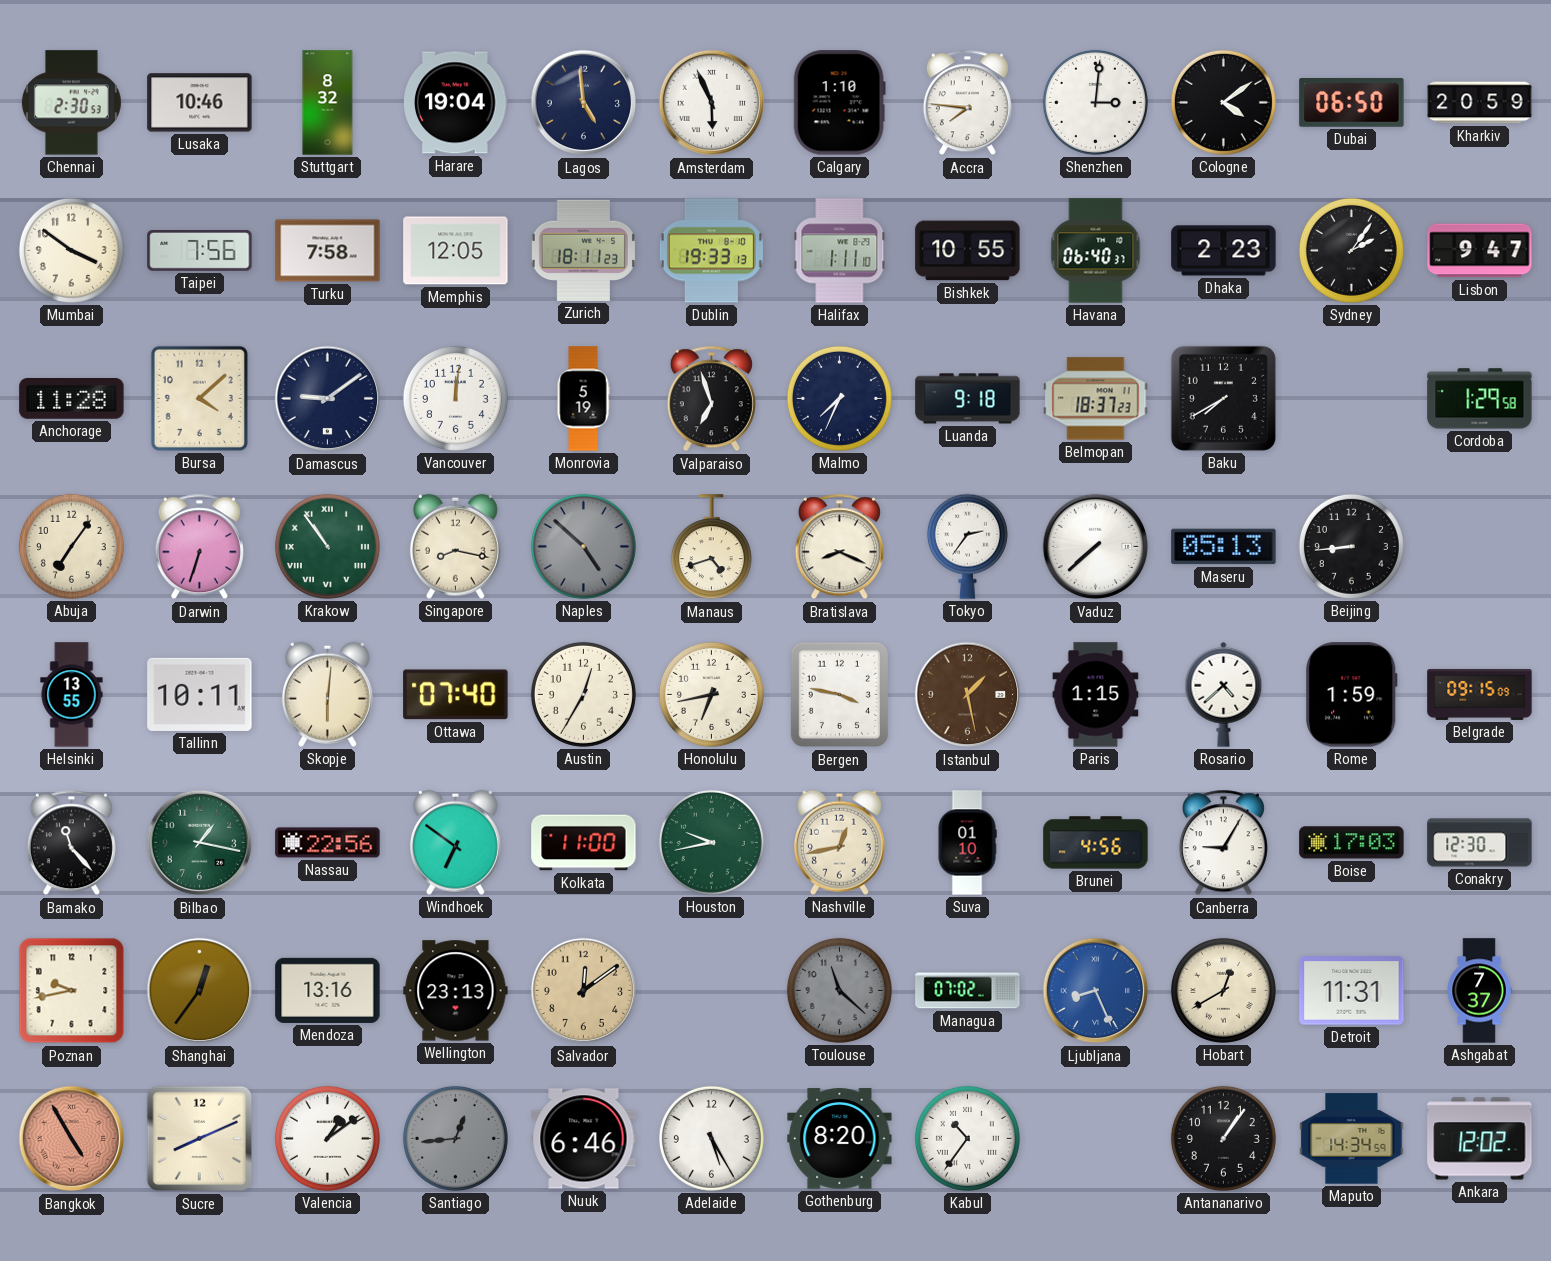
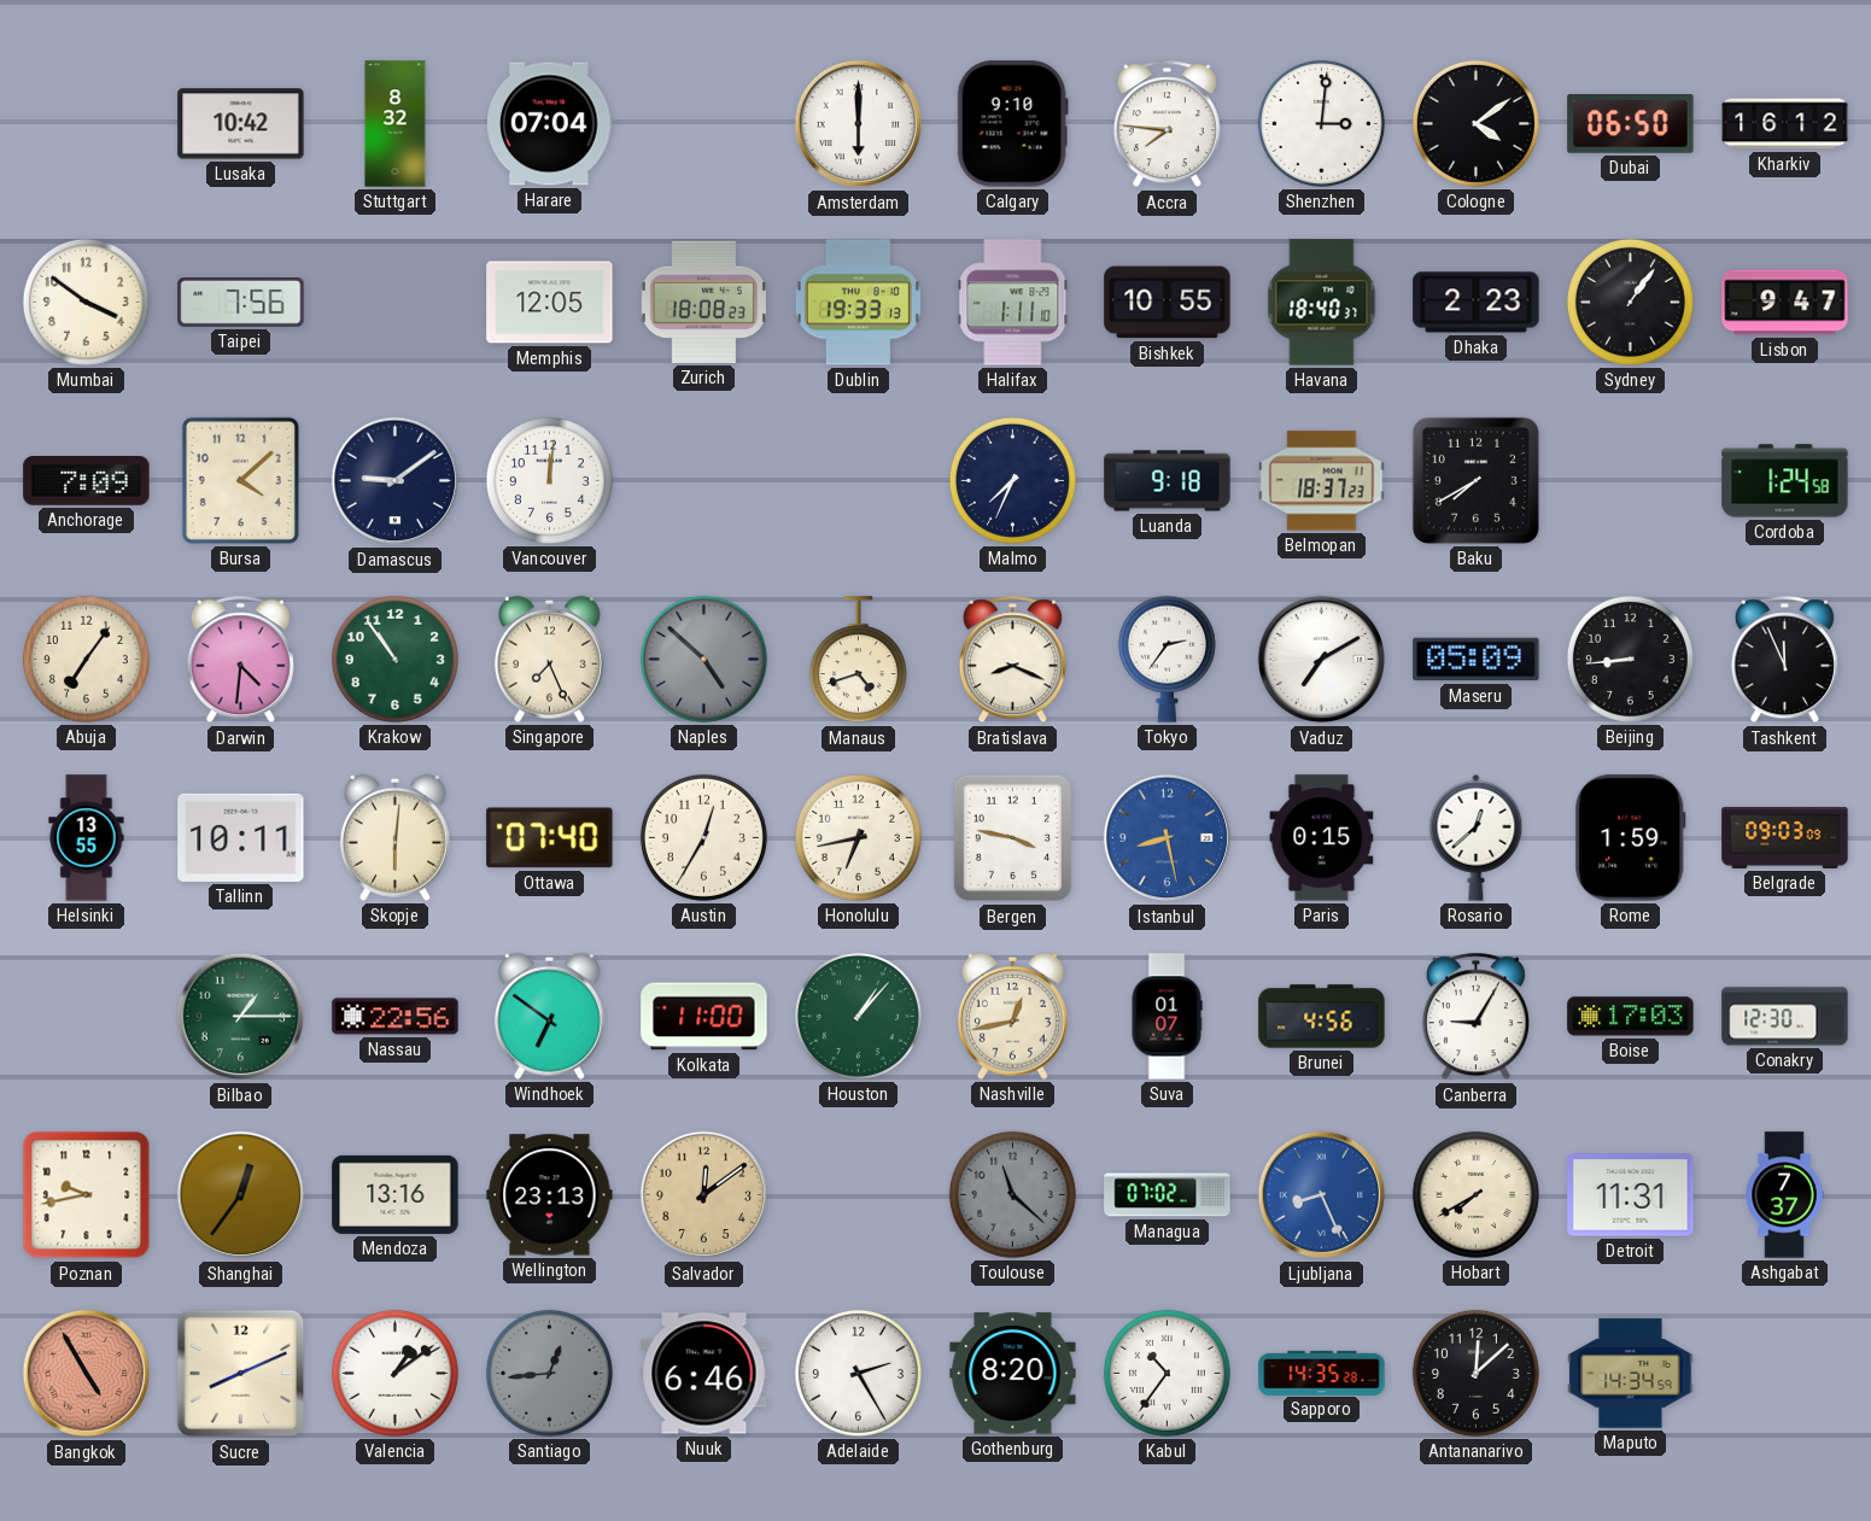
Chennai: 2:30 -> none
Lusaka: 10:46 -> 10:42
Harare: 19:04 -> 07:04
Lagos: 4:59 -> none
Amsterdam: 5:56 -> 6:00
Calgary: 1:10 -> 9:10
Kharkiv: 20:59 -> 16:12
Turku: 7:58 -> none
Zurich: 18:11 -> 18:08
Havana: 06:40 -> 18:40
Sydney: 2:06 -> 1:06
Anchorage: 11:28 -> 7:09
Monrovia: 5:19 -> none
Valparaiso: 6:57 -> none
Cordoba: 1:29 -> 1:24
Darwin: 6:33 -> 4:31
Krakow numerals: Roman -> Arabic
Singapore: 8:17 -> 7:26
Vaduz: 7:38 -> 7:10
Maseru: 05:13 -> 05:09
Tashkent: none -> 11:56
Istanbul: 1:28 -> 8:28
Istanbul dial: brown -> blue
Paris: 1:15 -> 0:15
Rosario: 4:38 -> 12:38
Belgrade: 09:15 -> 09:03
Bamako: 11:23 -> none
Bilbao: 1:17 -> 1:15
Houston: 9:43 -> 1:07
Suva: 01:10 -> 01:07
Hobart: 12:40 -> 7:40
Adelaide: 5:25 -> 2:25
Sapporo: none -> 14:35
Antananarivo: 1:06 -> 12:08
Ankara: 12:02 -> none
